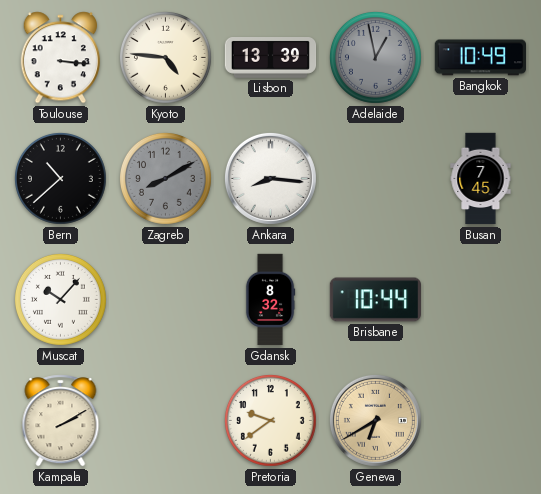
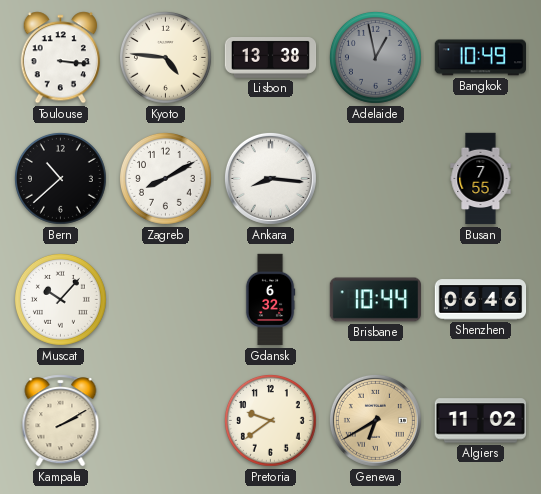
Lisbon: 13:39 -> 13:38
Zagreb dial: grey -> white
Busan: 7:45 -> 7:55
Gdansk: 8:32 -> 6:32
Shenzhen: none -> 06:46
Algiers: none -> 11:02
